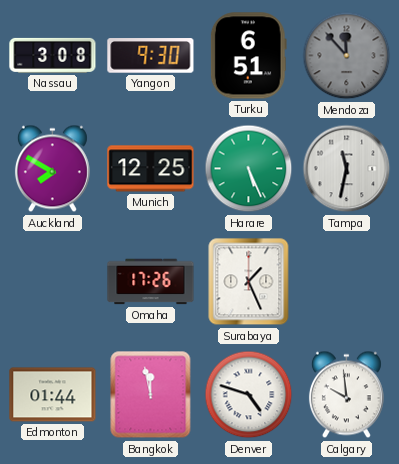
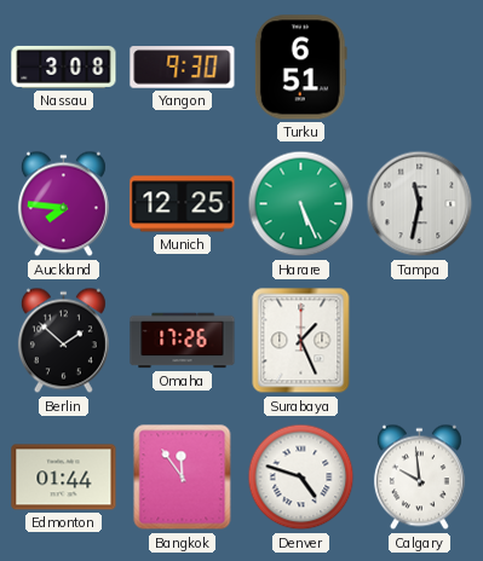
Mendoza: 11:53 -> none
Auckland: 7:50 -> 7:46
Berlin: none -> 1:52
Bangkok: 11:58 -> 11:54
